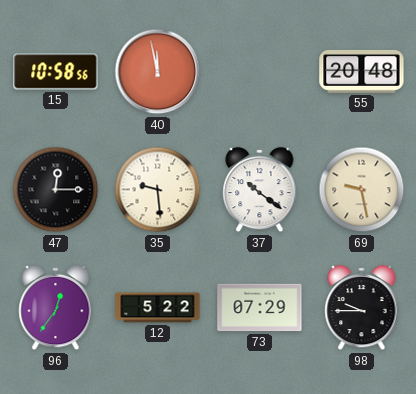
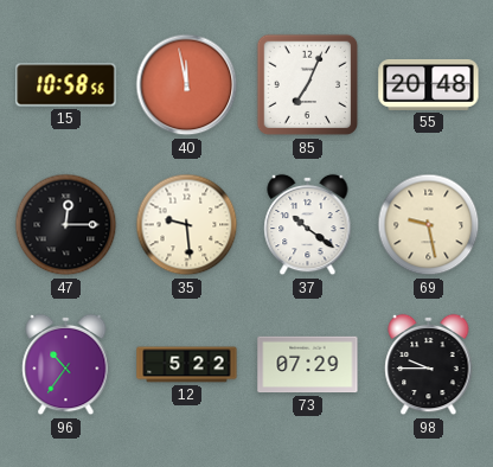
85: none -> 7:04
96: 12:36 -> 10:36
